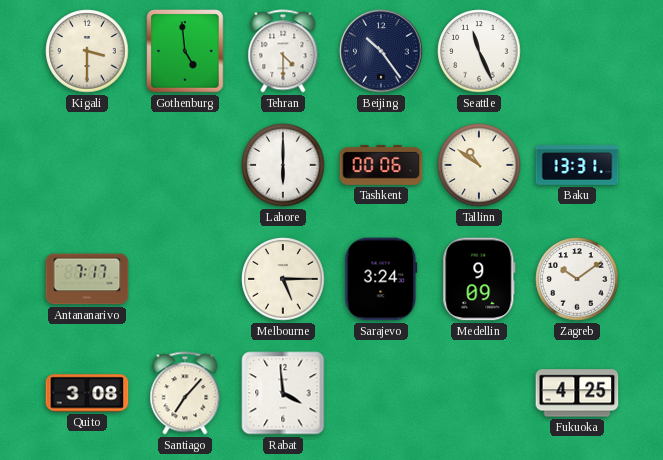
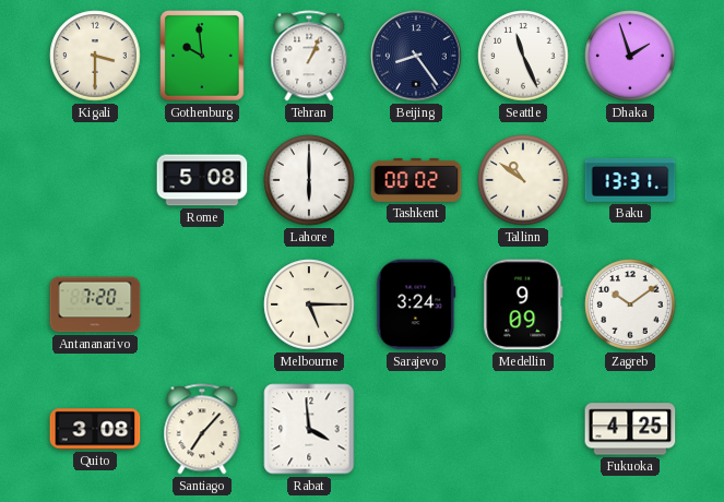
Gothenburg: 4:59 -> 9:59
Tehran: 4:30 -> 1:04
Beijing: 10:24 -> 8:24
Dhaka: none -> 1:57
Rome: none -> 5:08
Tashkent: 00:06 -> 00:02
Antananarivo: 7:17 -> 7:20
